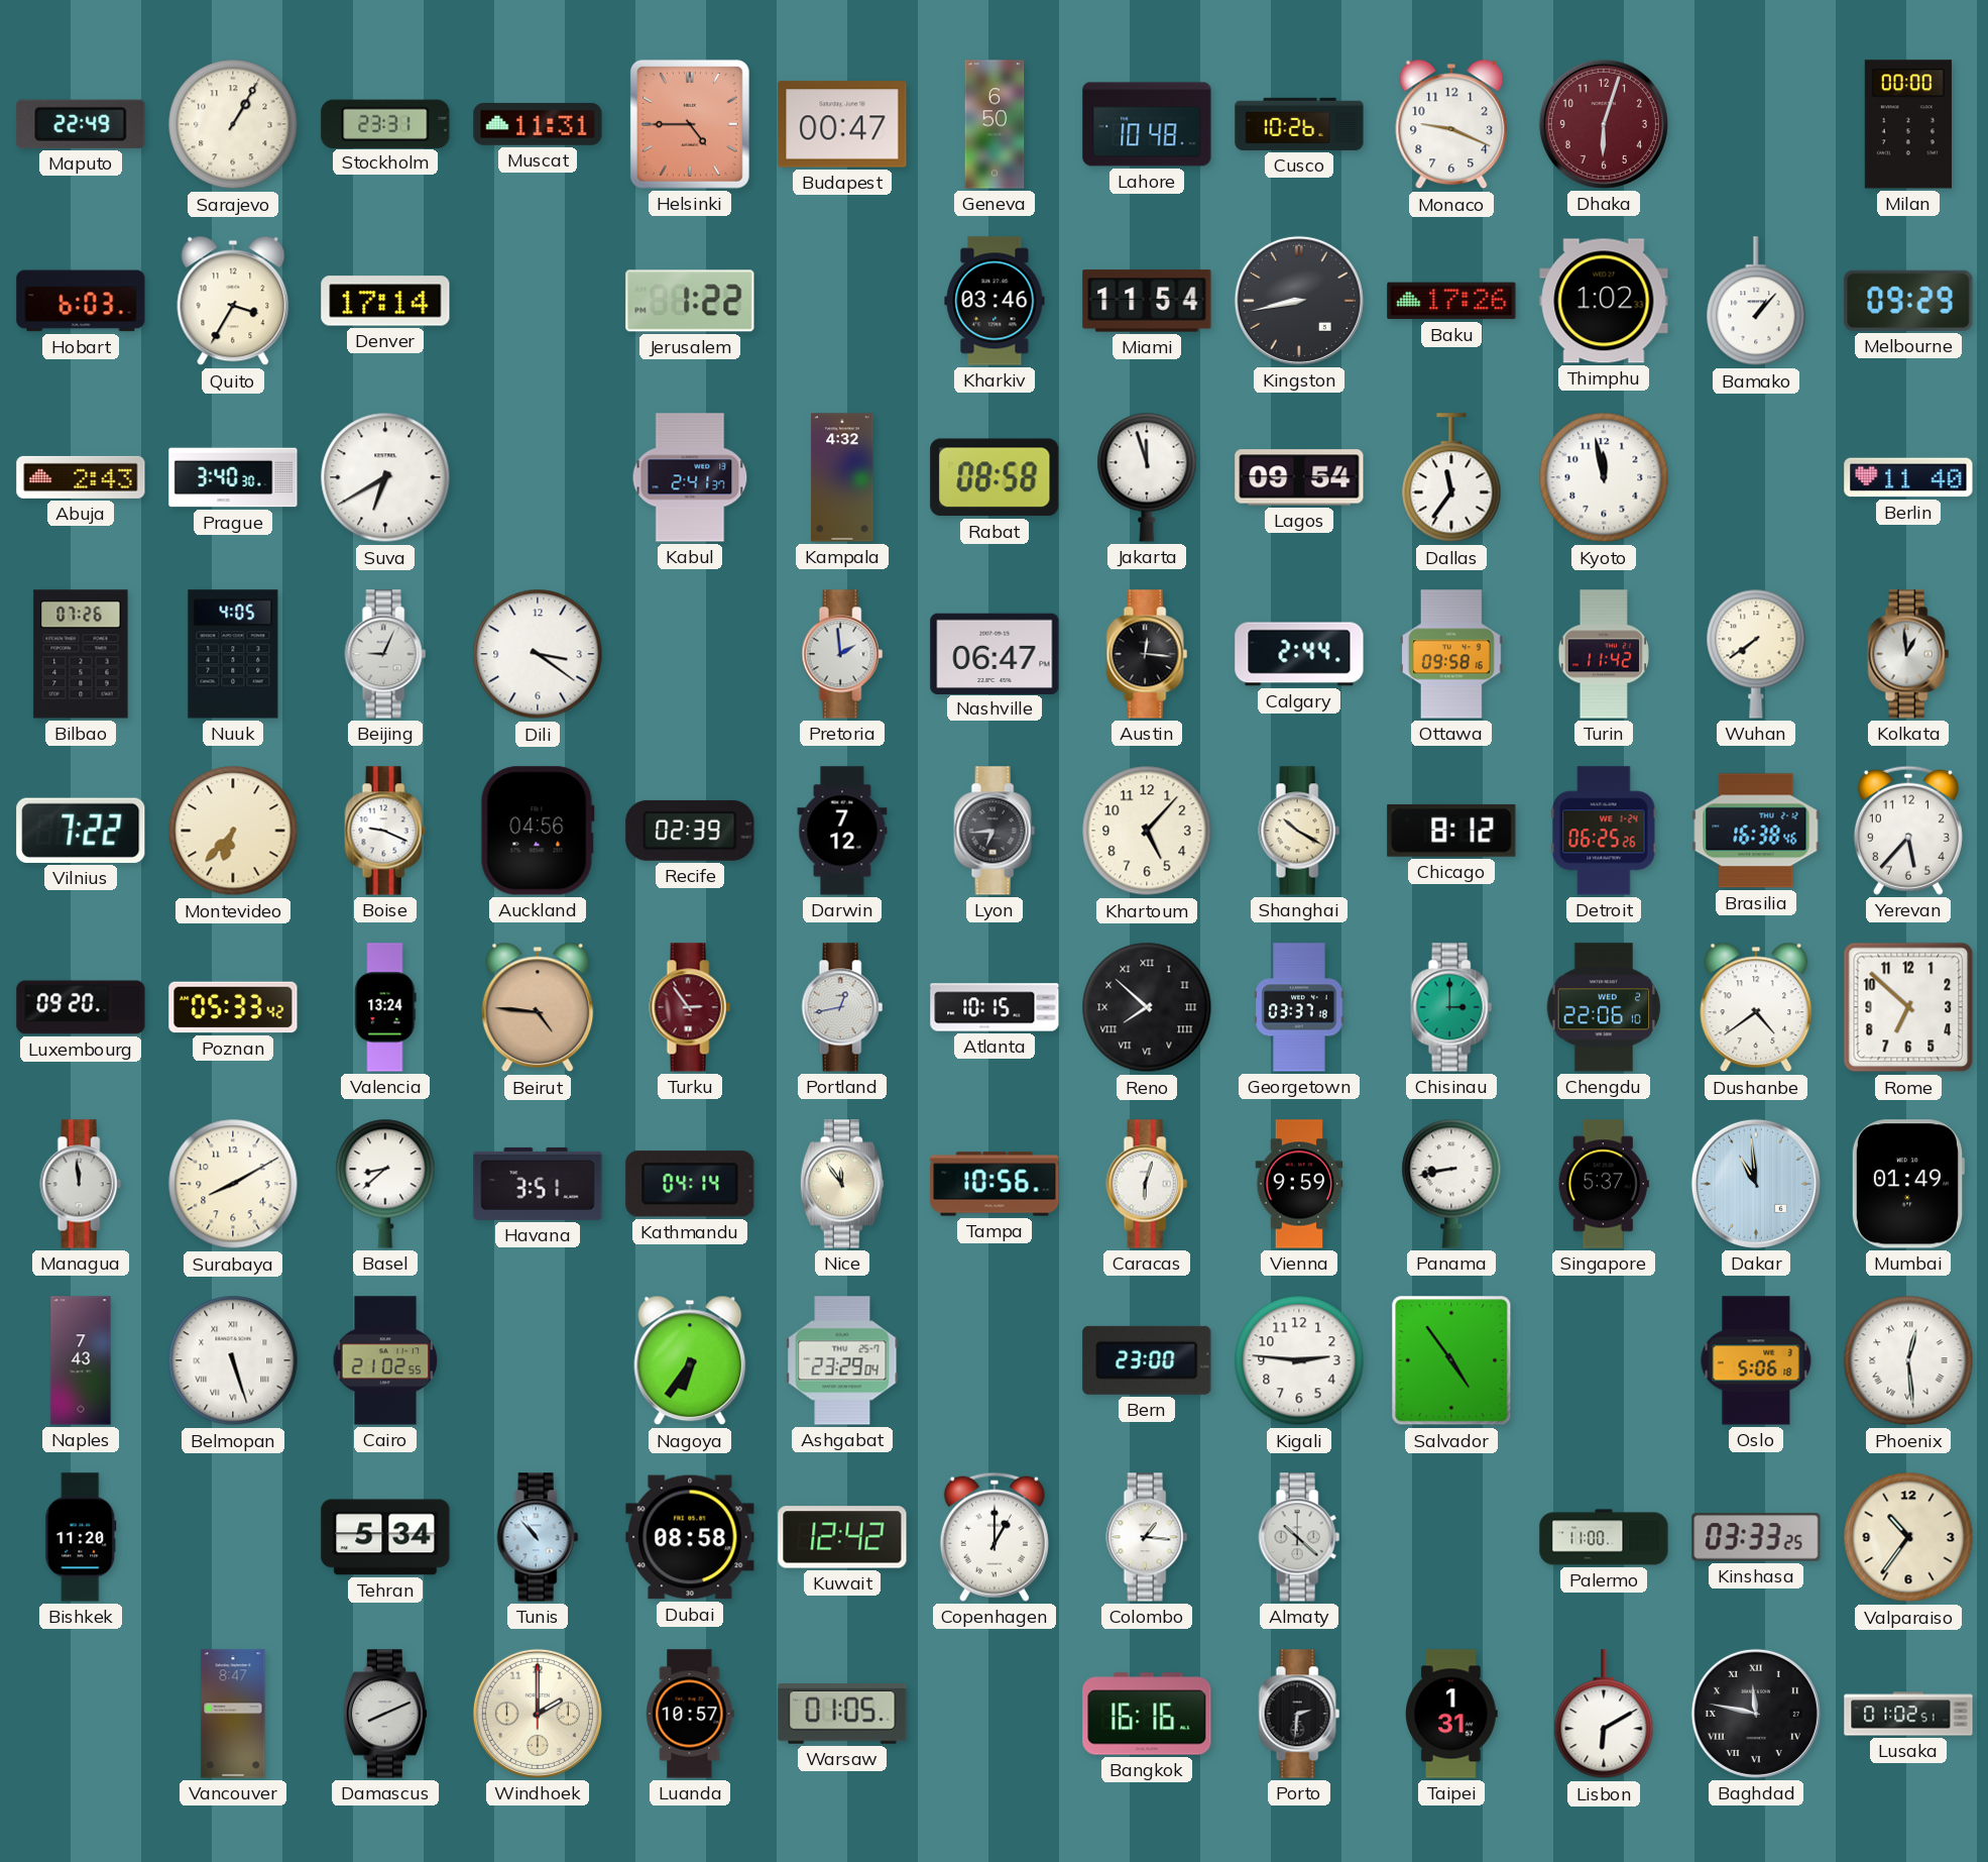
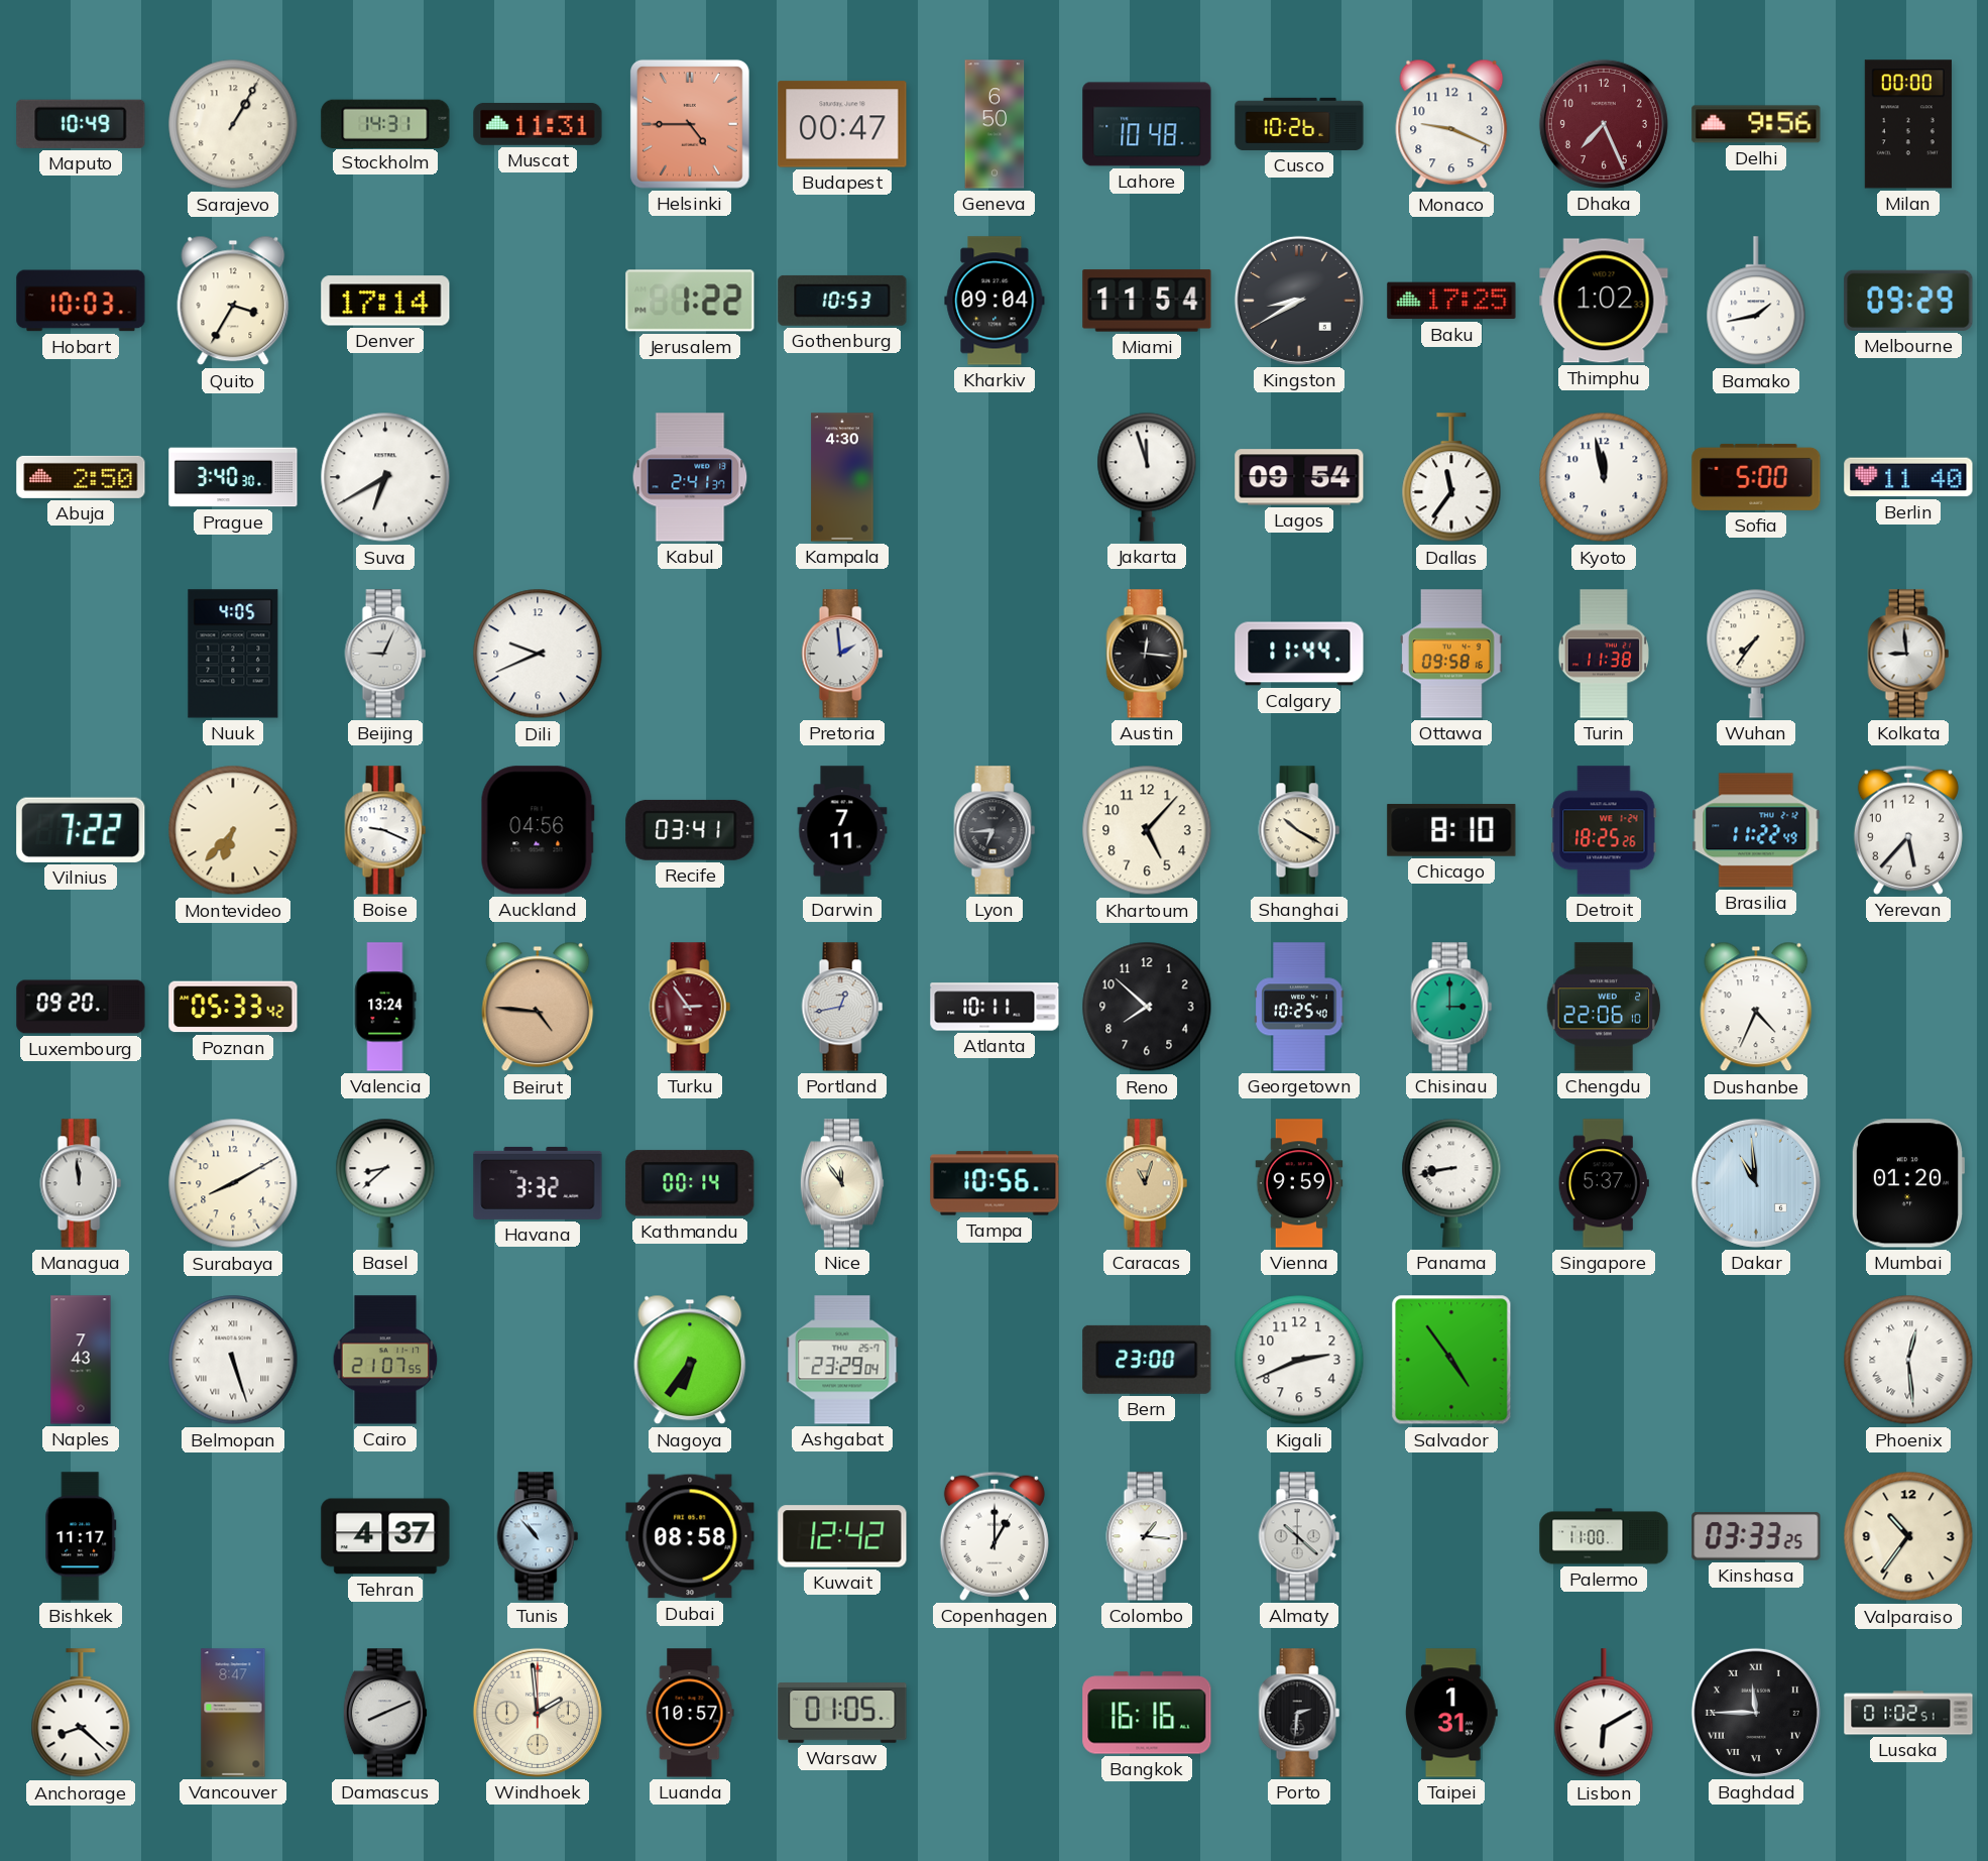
Maputo: 22:49 -> 10:49
Stockholm: 23:31 -> 14:31
Dhaka: 6:03 -> 7:26
Delhi: none -> 9:56
Hobart: 6:03 -> 10:03
Gothenburg: none -> 10:53
Kharkiv: 03:46 -> 09:04
Kingston: 8:43 -> 8:40
Baku: 17:26 -> 17:25
Bamako: 1:07 -> 1:43
Abuja: 2:43 -> 2:50
Kampala: 4:32 -> 4:30
Rabat: 08:58 -> none
Sofia: none -> 5:00
Bilbao: 07:26 -> none
Dili: 3:21 -> 9:41
Nashville: 06:47 -> none
Calgary: 2:44 -> 11:44
Turin: 11:42 -> 11:38
Wuhan: 7:39 -> 7:36
Kolkata: 12:59 -> 8:59
Recife: 02:39 -> 03:41
Darwin: 7:12 -> 7:11
Chicago: 8:12 -> 8:10
Detroit: 06:25 -> 18:25
Brasilia: 16:38 -> 11:22
Atlanta: 10:15 -> 10:11
Reno numerals: Roman -> Arabic
Georgetown: 03:37 -> 10:25
Dushanbe: 4:39 -> 4:34
Rome: 6:52 -> none
Havana: 3:51 -> 3:32
Kathmandu: 04:14 -> 00:14
Caracas: 6:03 -> 11:03
Caracas dial: white -> champagne
Mumbai: 01:49 -> 01:20
Cairo: 21:02 -> 21:07
Kigali: 2:46 -> 2:41
Oslo: 5:06 -> none
Bishkek: 11:20 -> 11:17
Tehran: 5:34 -> 4:37
Anchorage: none -> 8:22
Windhoek: 2:00 -> 1:59
Baghdad: 11:47 -> 11:45
